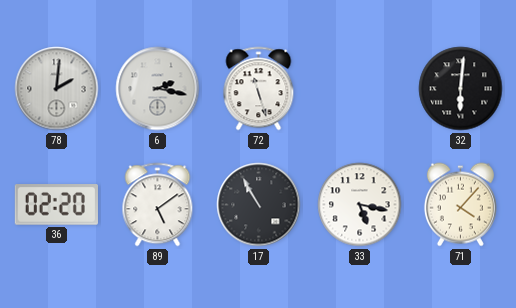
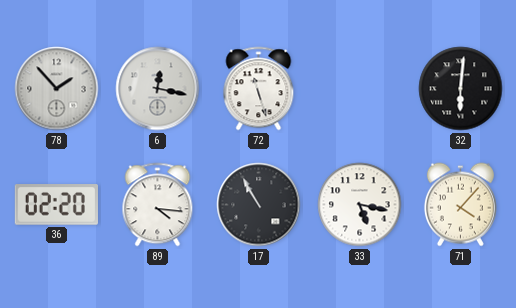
78: 2:01 -> 1:53
6: 2:17 -> 12:17
89: 5:09 -> 4:16
